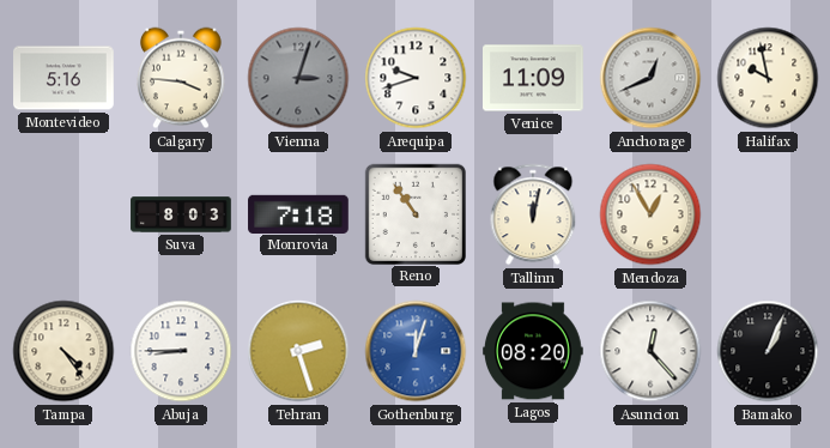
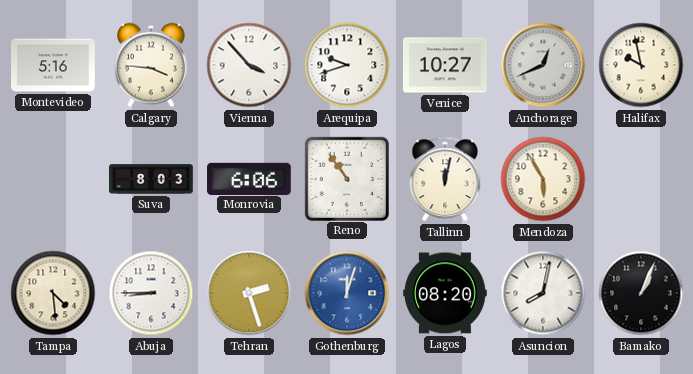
Vienna: 3:03 -> 3:53
Vienna dial: grey -> white
Venice: 11:09 -> 10:27
Monrovia: 7:18 -> 6:06
Mendoza: 12:55 -> 5:55
Tampa: 4:24 -> 4:29
Asuncion: 12:23 -> 8:02
